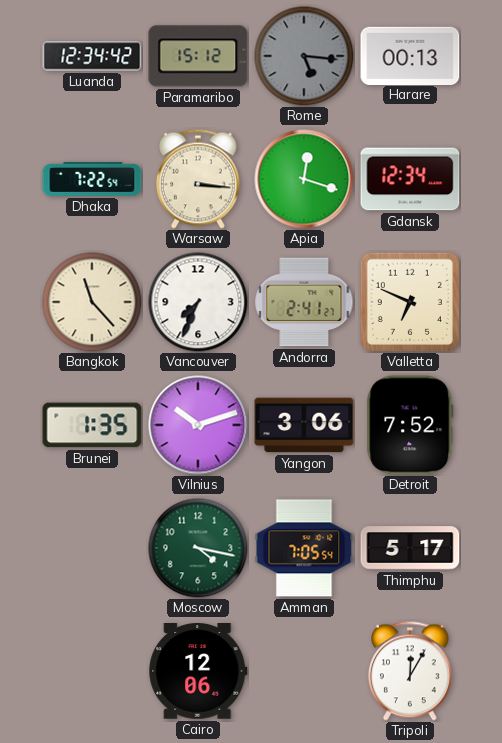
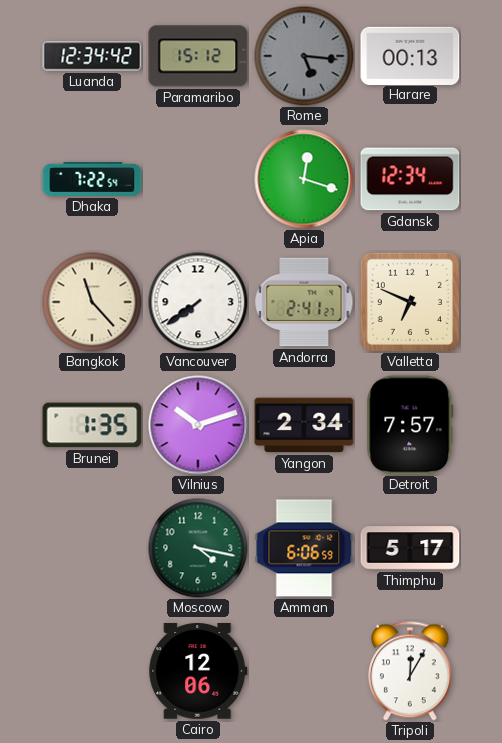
Warsaw: 3:16 -> none
Vancouver: 7:34 -> 7:39
Yangon: 3:06 -> 2:34
Detroit: 7:52 -> 7:57
Amman: 7:05 -> 6:06
